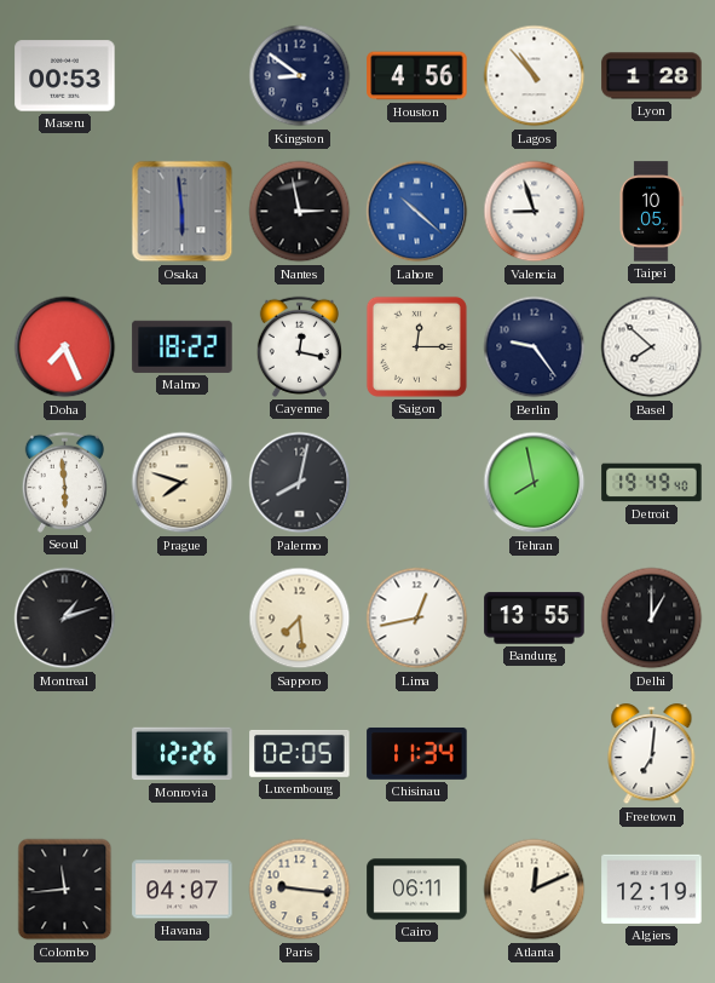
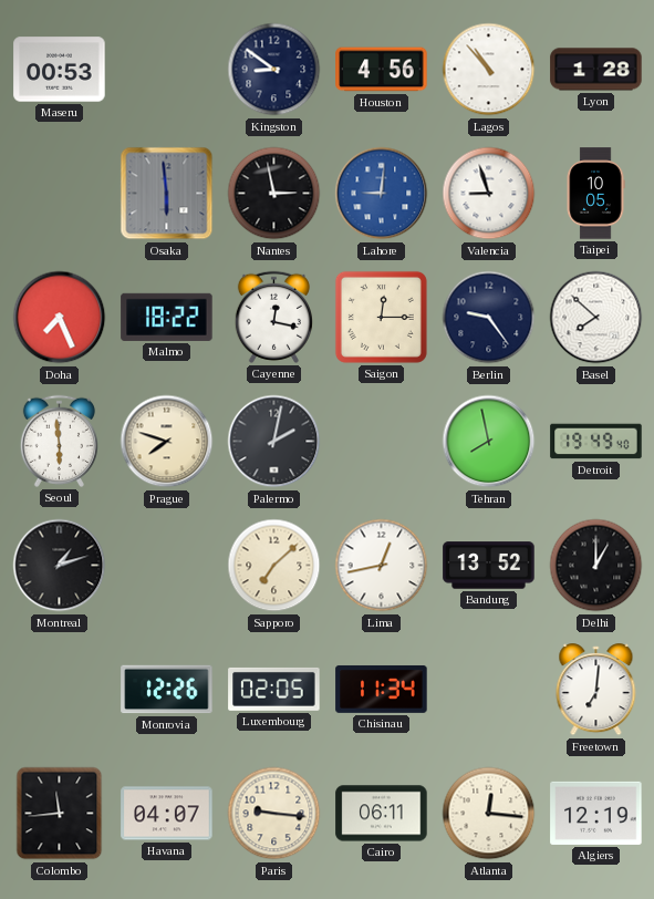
Lahore: 10:22 -> 9:01
Palermo: 8:02 -> 2:02
Sapporo: 7:29 -> 7:08
Bandung: 13:55 -> 13:52
Atlanta: 12:11 -> 12:16
